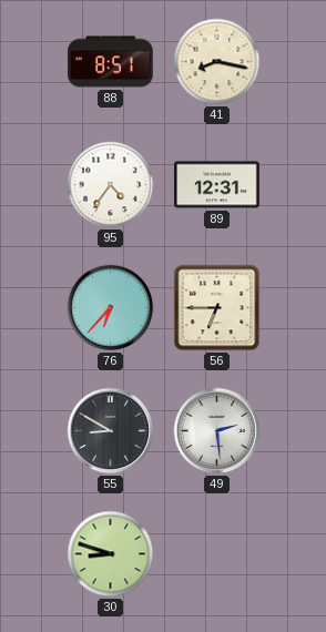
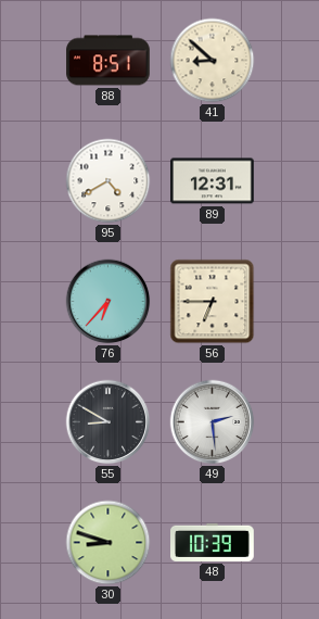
41: 8:17 -> 8:52
95: 4:36 -> 4:40
48: none -> 10:39
